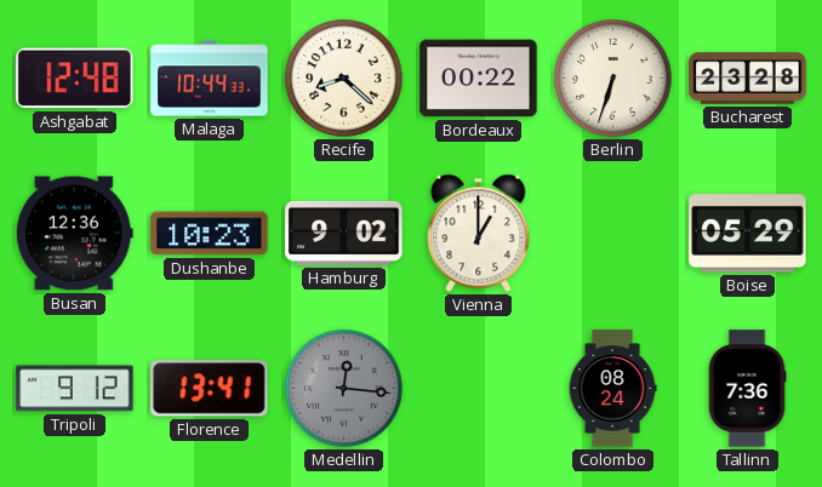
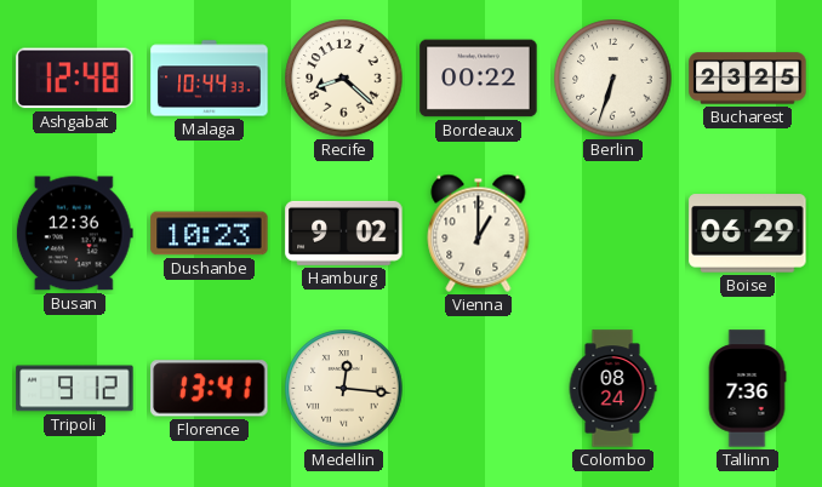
Bucharest: 23:28 -> 23:25
Boise: 05:29 -> 06:29
Medellin dial: grey -> cream
